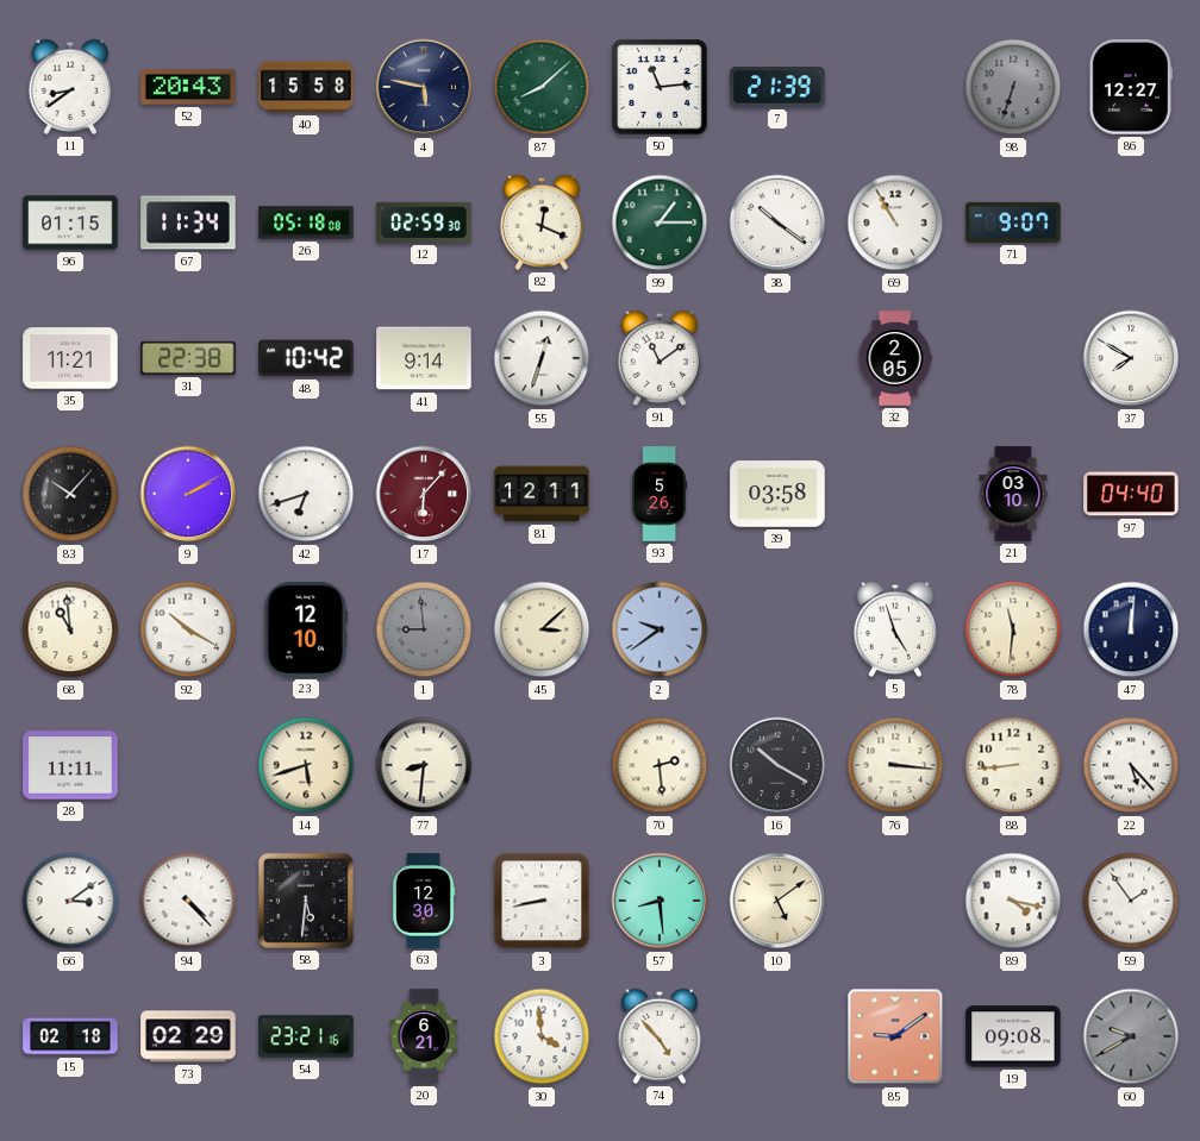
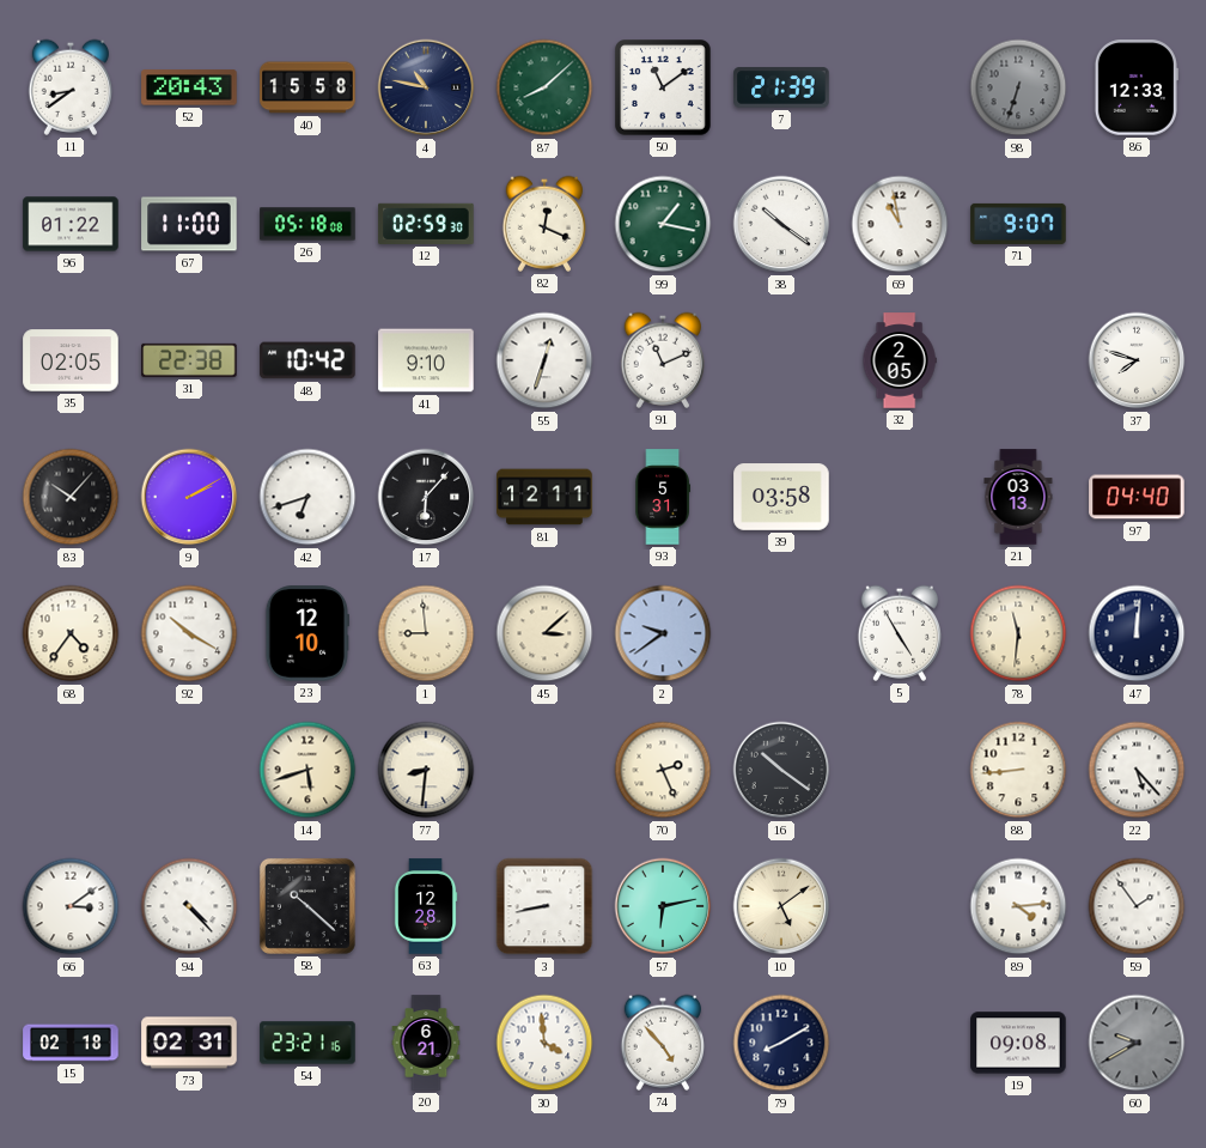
4: 5:47 -> 10:47
50: 11:14 -> 11:09
86: 12:27 -> 12:33
96: 01:15 -> 01:22
67: 11:34 -> 11:00
99: 1:15 -> 1:17
69: 10:55 -> 10:58
35: 11:21 -> 02:05
41: 9:14 -> 9:10
91: 11:09 -> 11:11
37: 7:50 -> 7:48
17 dial: burgundy -> black
93: 5:26 -> 5:31
21: 03:10 -> 03:13
68: 10:59 -> 4:36
1 dial: grey -> cream
5: 4:57 -> 4:55
28: 11:11 -> none
70: 2:29 -> 2:26
16: 10:20 -> 10:21
76: 3:16 -> none
58: 5:31 -> 10:22
63: 12:30 -> 12:28
57: 8:29 -> 6:13
89: 4:17 -> 4:14
73: 02:29 -> 02:31
79: none -> 8:10
85: 9:09 -> none
